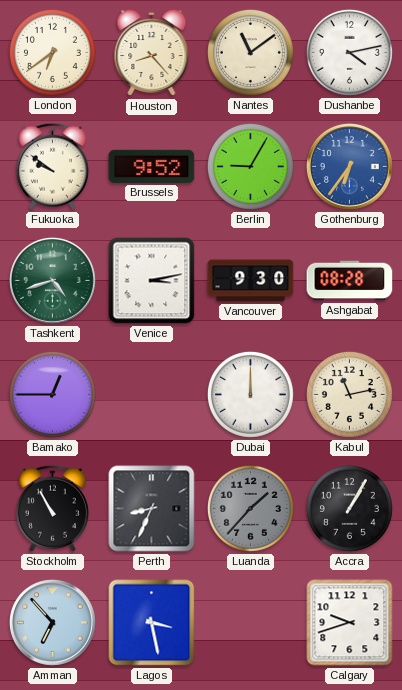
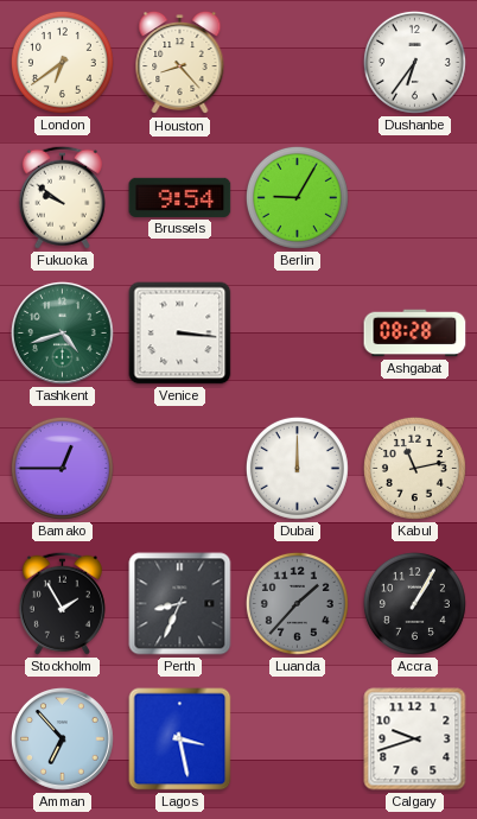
Nantes: 11:09 -> none
Dushanbe: 4:13 -> 6:36
Brussels: 9:52 -> 9:54
Gothenburg: 6:36 -> none
Venice: 3:13 -> 3:16
Vancouver: 9:30 -> none
Stockholm: 10:55 -> 1:55
